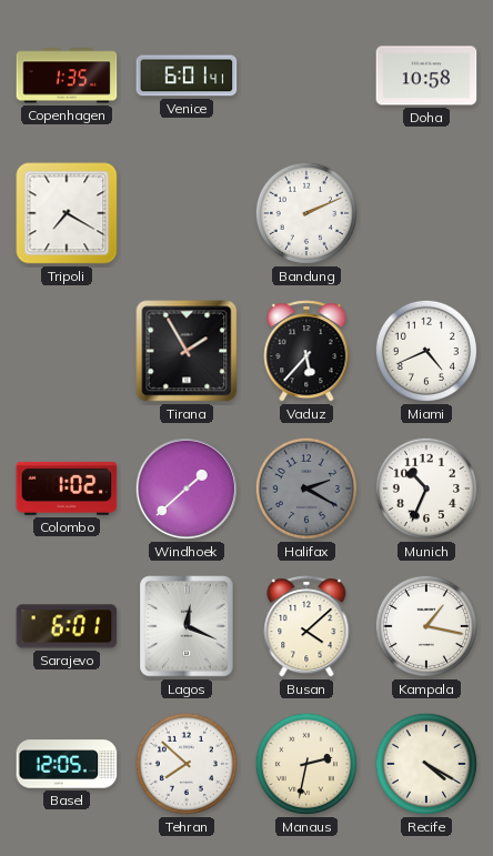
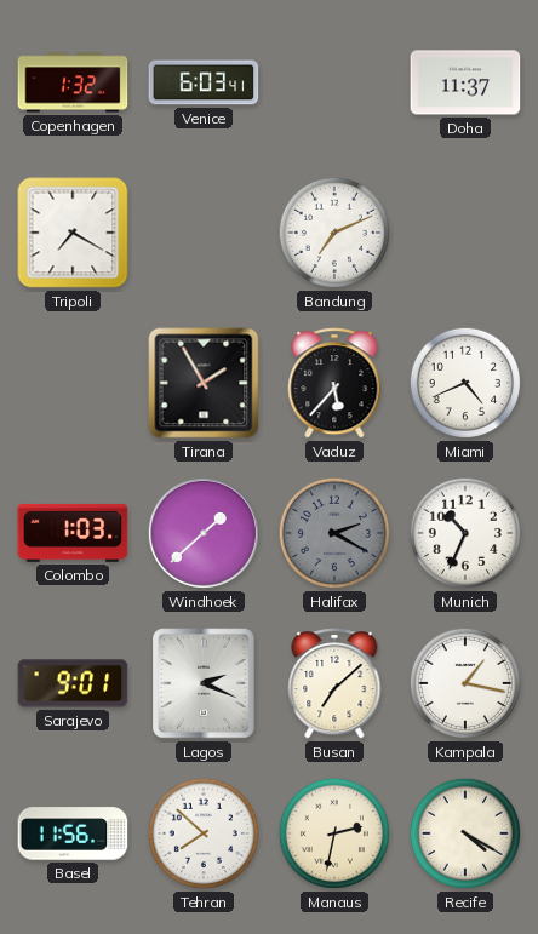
Copenhagen: 1:35 -> 1:32
Venice: 6:01 -> 6:03
Doha: 10:58 -> 11:37
Bandung: 2:11 -> 7:11
Colombo: 1:02 -> 1:03
Sarajevo: 6:01 -> 9:01
Lagos: 12:19 -> 2:19
Busan: 4:08 -> 7:08
Basel: 12:05 -> 11:56
